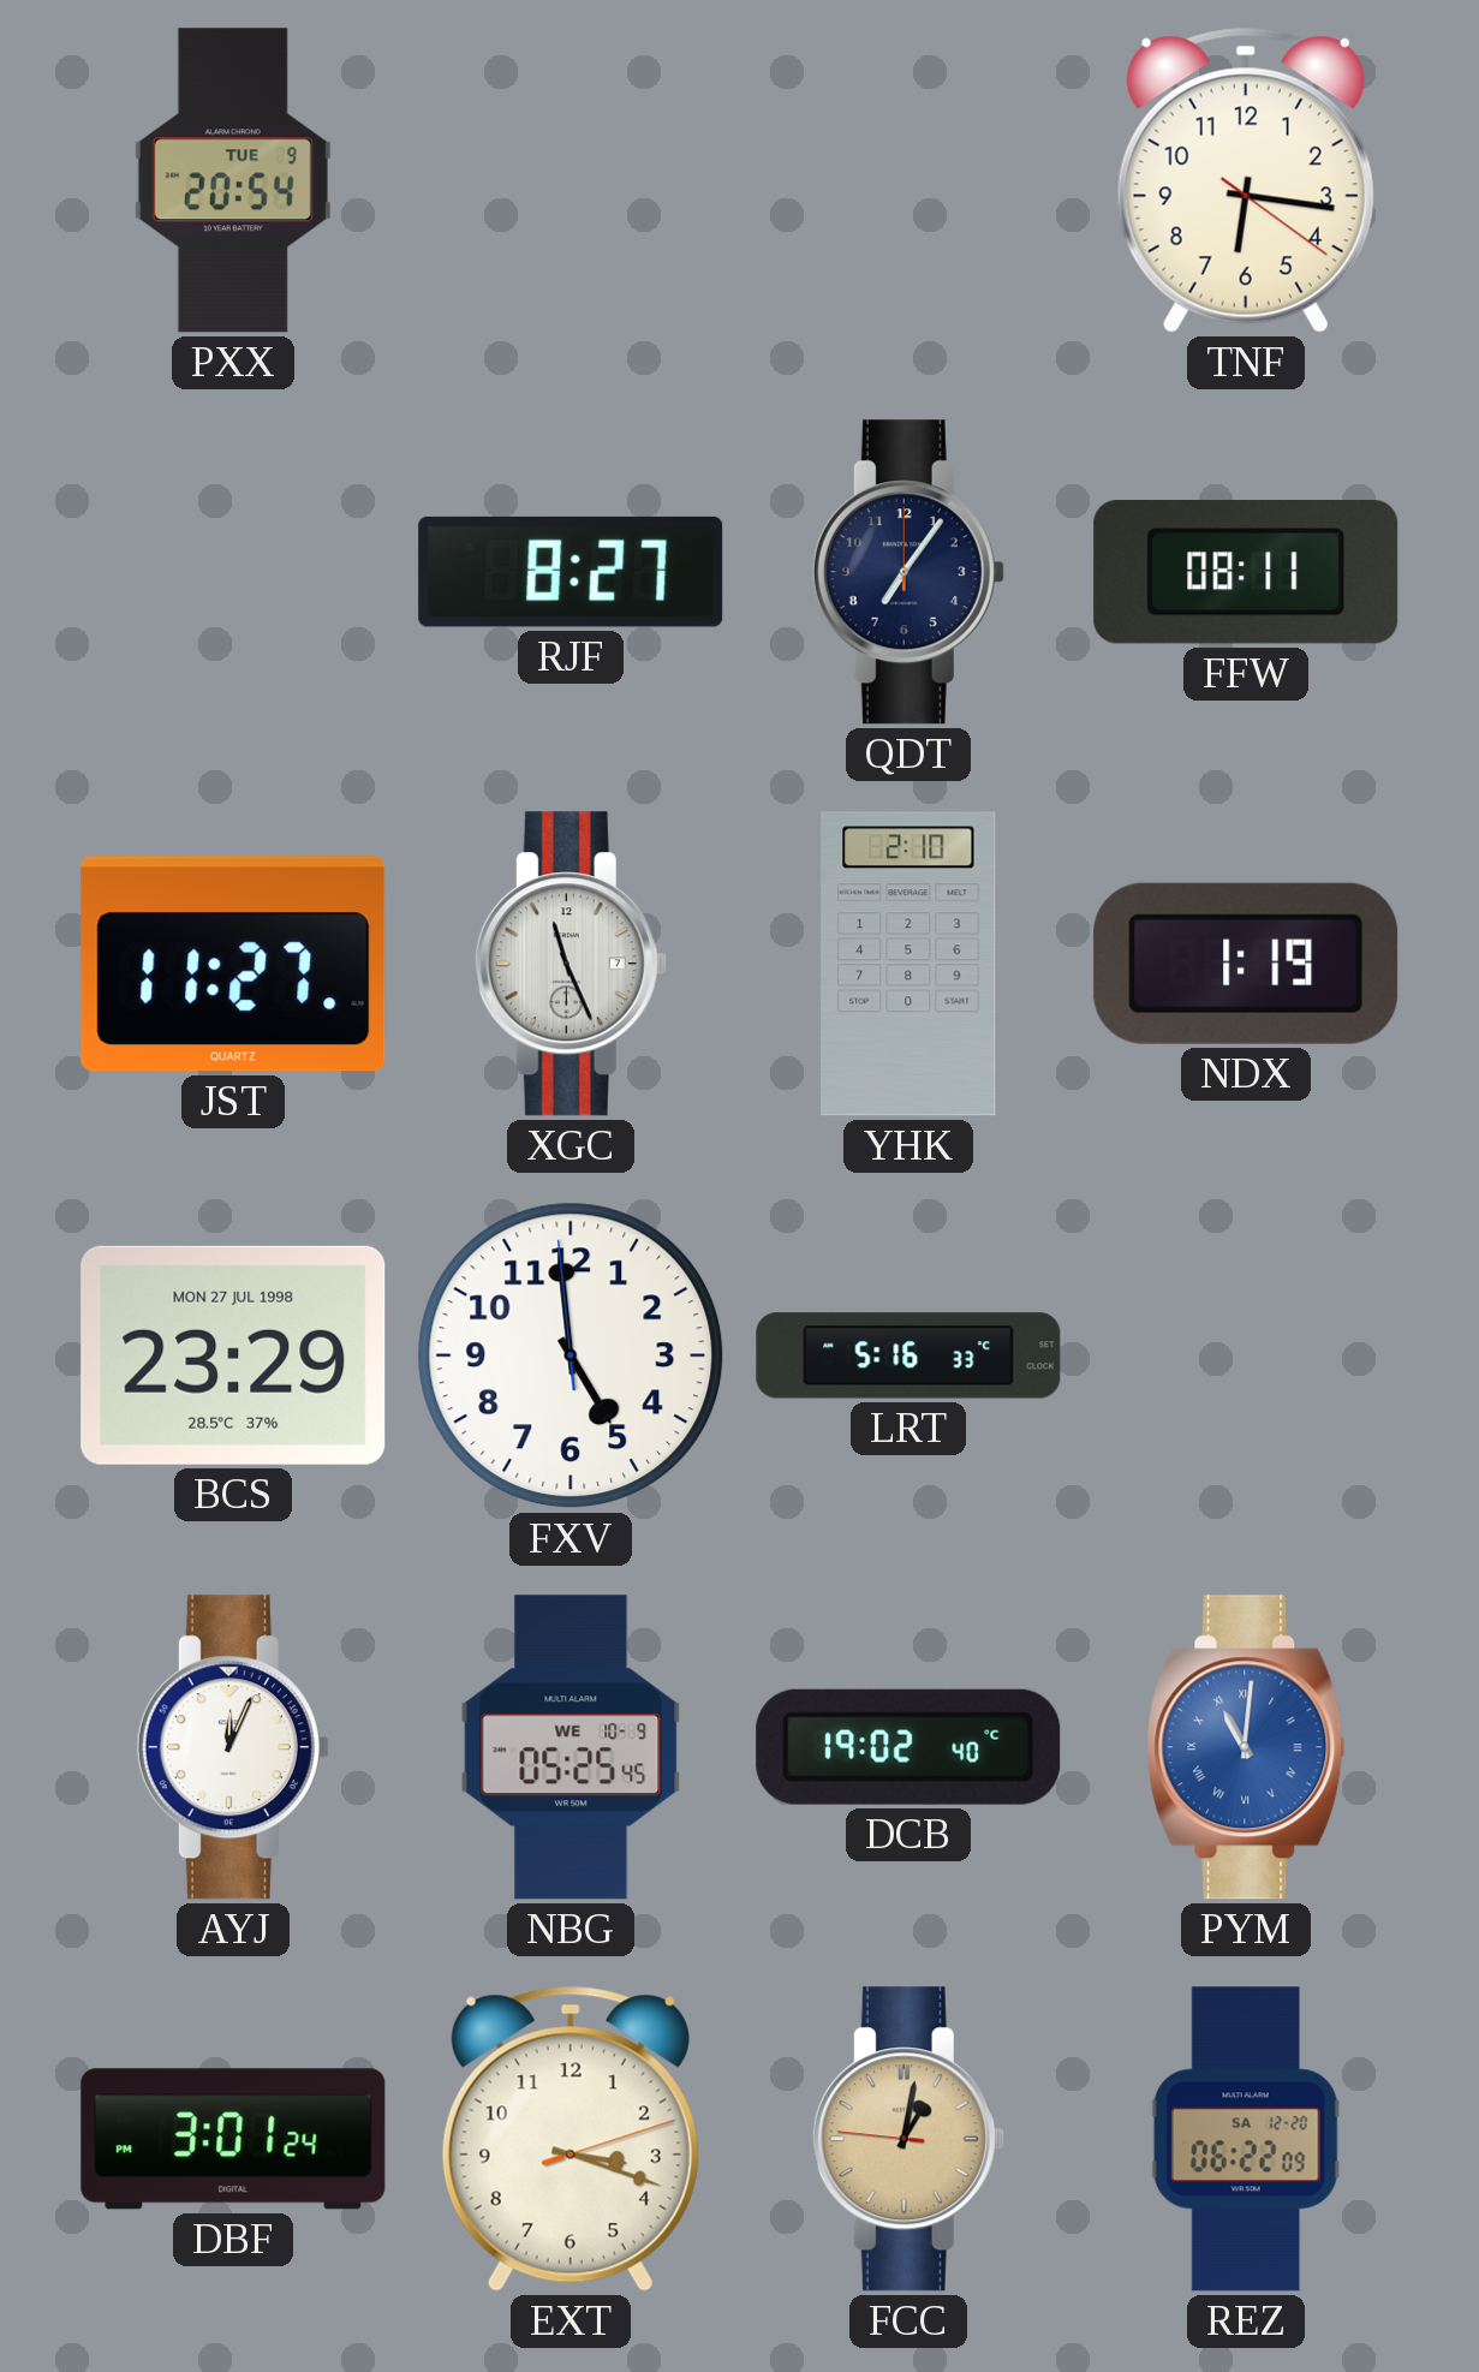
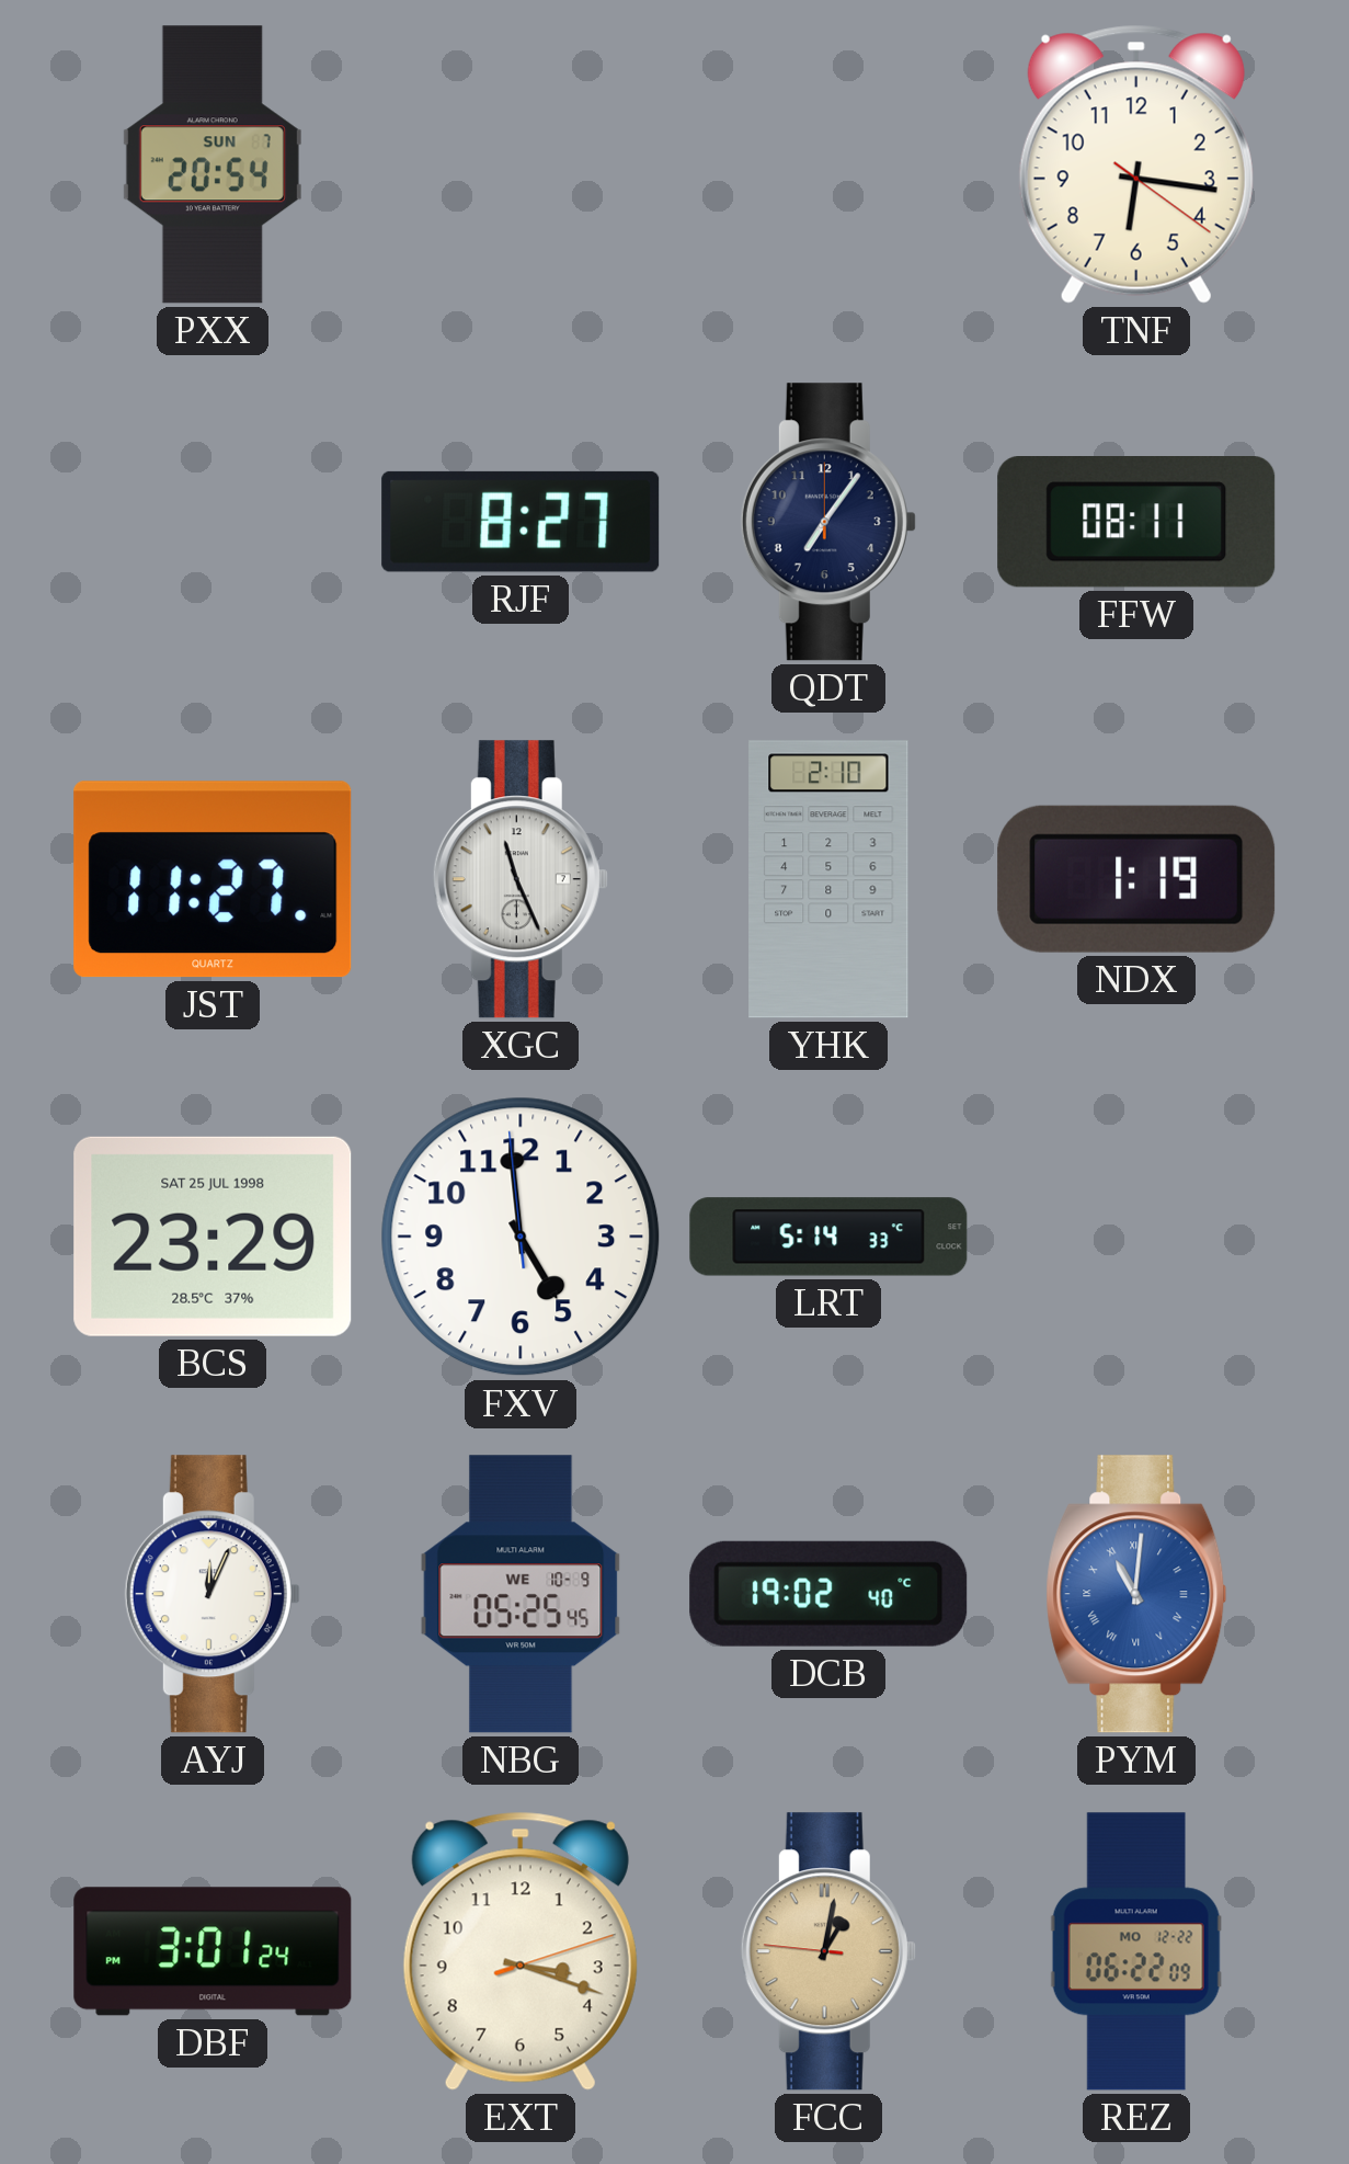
PXX date: TUE 9 -> SUN 7
BCS date: MON 27 JUL 1998 -> SAT 25 JUL 1998
LRT: 5:16 -> 5:14
REZ date: SA 12-20 -> MO 12-22
